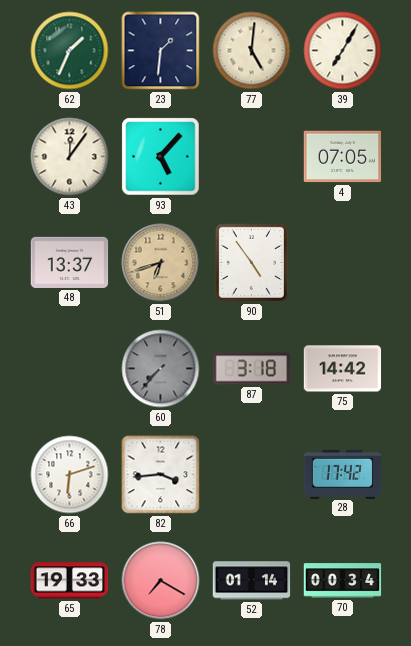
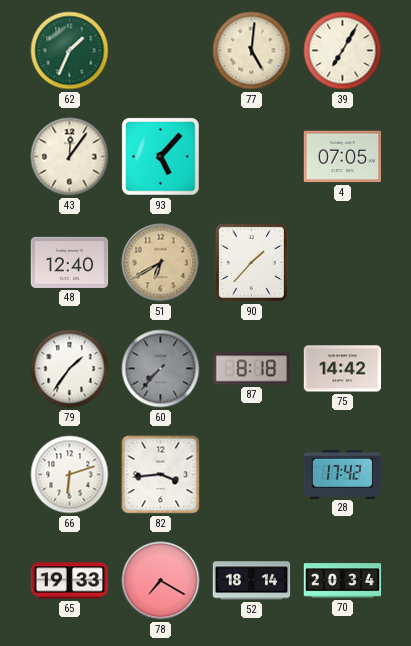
23: 1:31 -> none
48: 13:37 -> 12:40
51: 6:42 -> 6:40
90: 4:54 -> 1:37
79: none -> 1:36
87: 3:18 -> 8:18
52: 01:14 -> 18:14
70: 00:34 -> 20:34
